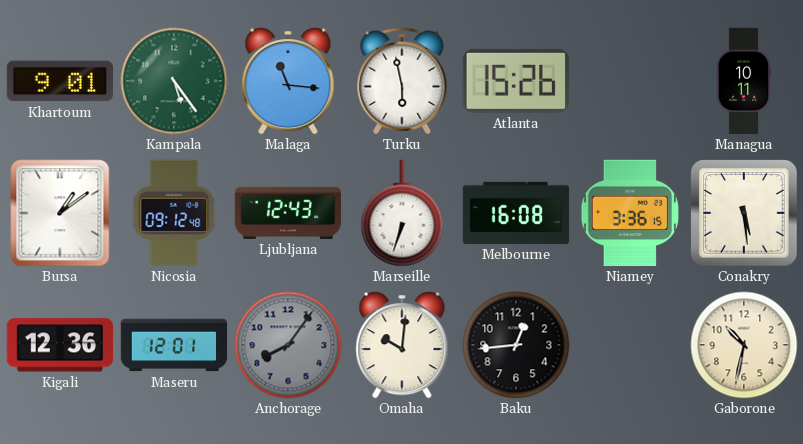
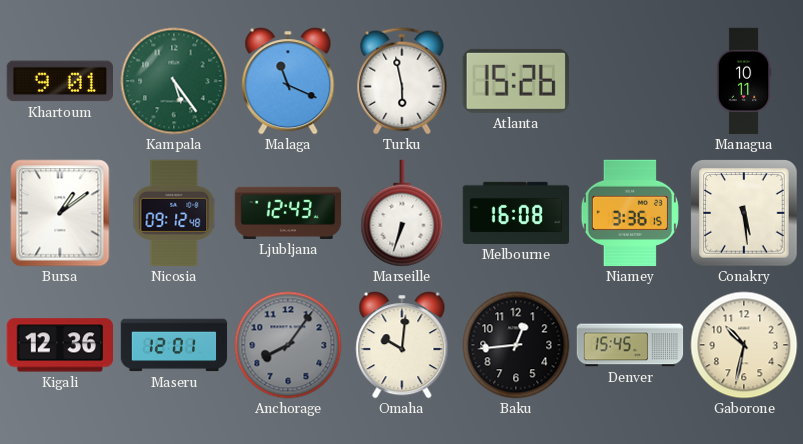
Malaga: 11:16 -> 11:19
Denver: none -> 15:45
